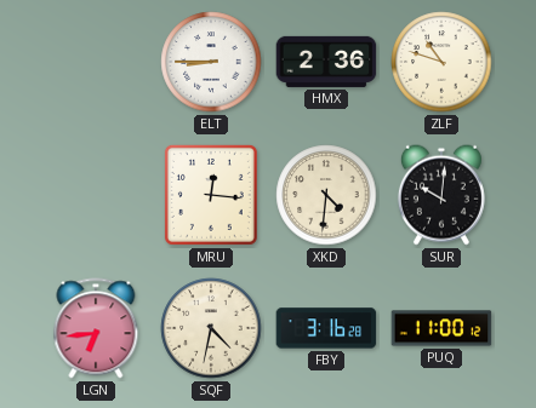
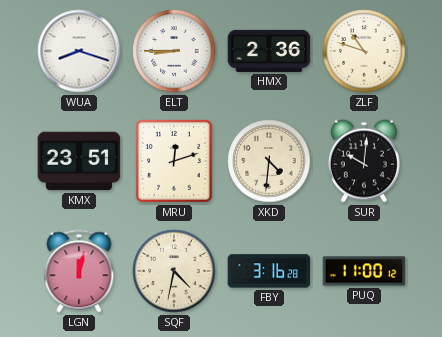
WUA: none -> 8:18
KMX: none -> 23:51
MRU: 12:16 -> 12:12
LGN: 6:44 -> 12:02
